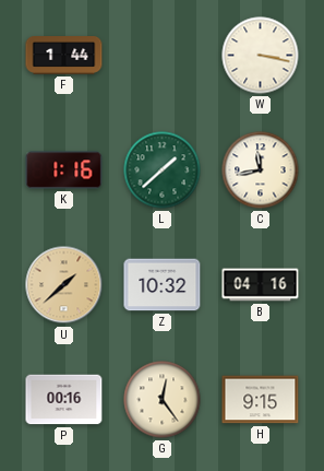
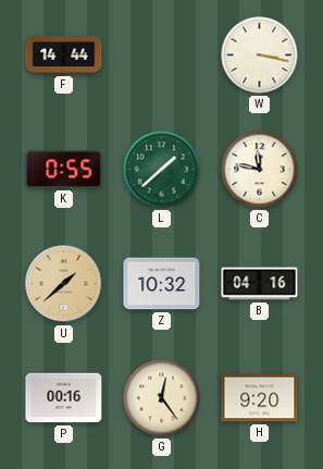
F: 1:44 -> 14:44
K: 1:16 -> 0:55
C: 11:43 -> 11:47
H: 9:15 -> 9:20
